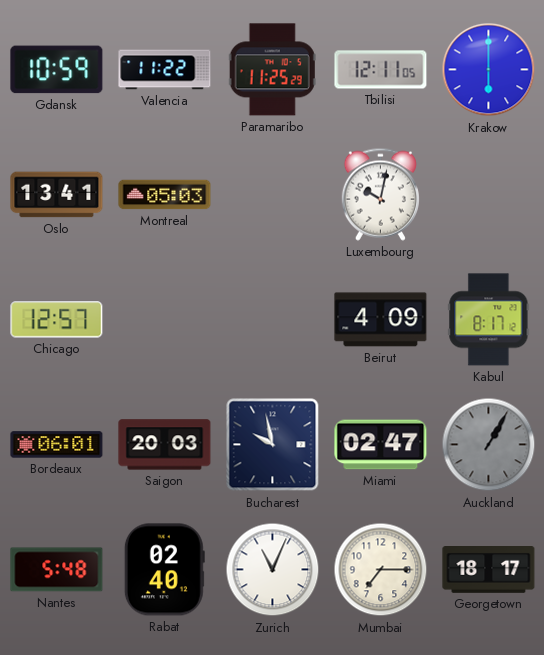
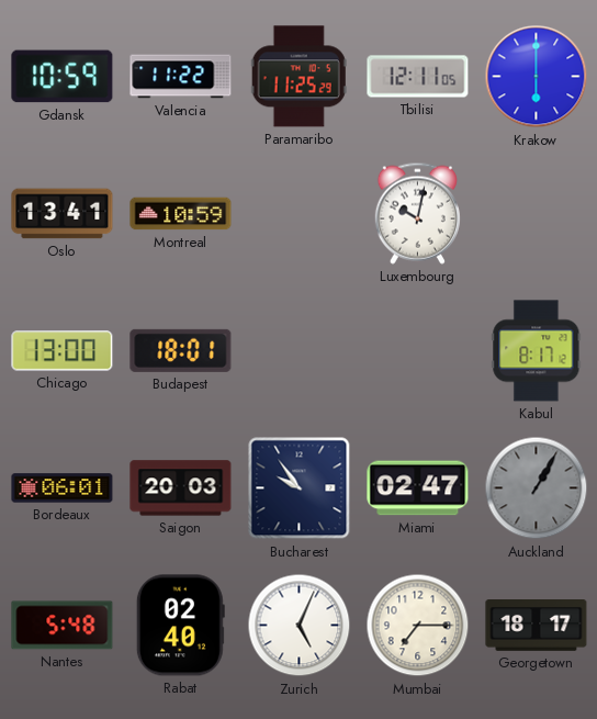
Montreal: 05:03 -> 10:59
Chicago: 12:57 -> 13:00
Budapest: none -> 18:01
Beirut: 4:09 -> none
Bucharest: 9:58 -> 9:54
Zurich: 11:04 -> 5:04
